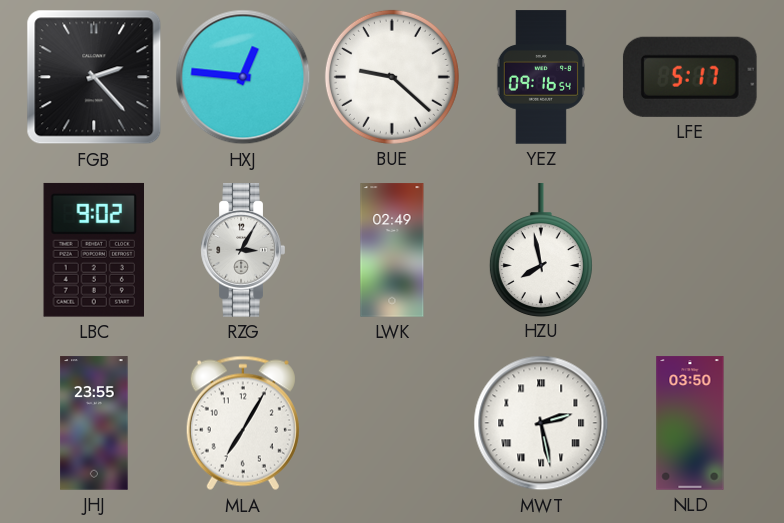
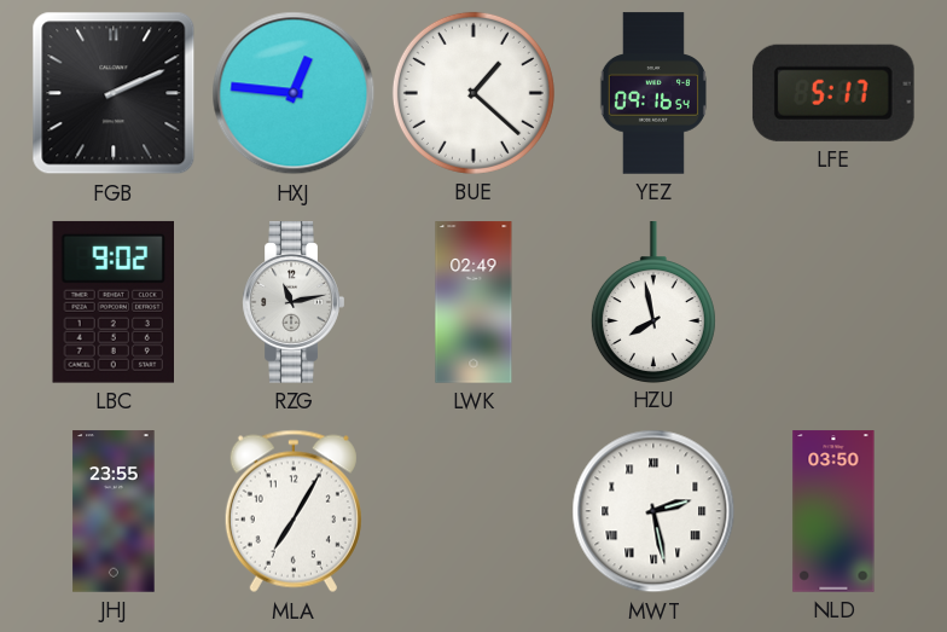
FGB: 2:23 -> 2:11
BUE: 9:22 -> 1:22
RZG: 3:05 -> 11:13
